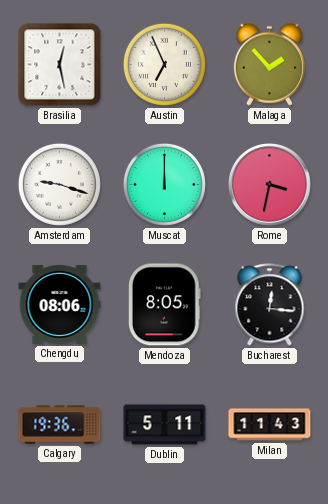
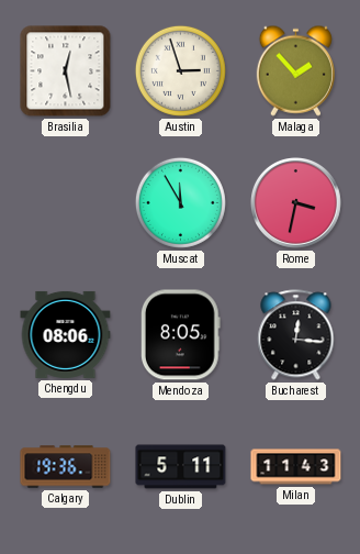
Austin: 6:56 -> 2:57
Amsterdam: 9:18 -> none
Muscat: 12:00 -> 11:55
